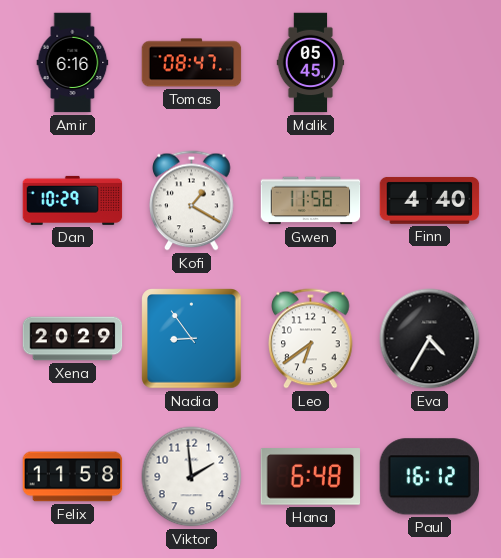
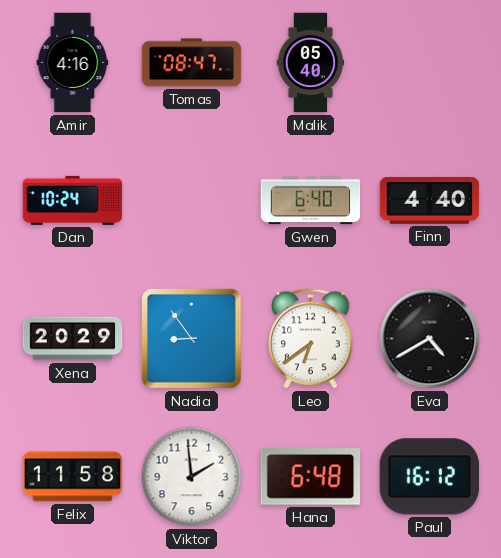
Amir: 6:16 -> 4:16
Malik: 05:45 -> 05:40
Dan: 10:29 -> 10:24
Kofi: 1:20 -> none
Gwen: 11:58 -> 6:40
Eva: 4:35 -> 4:40
